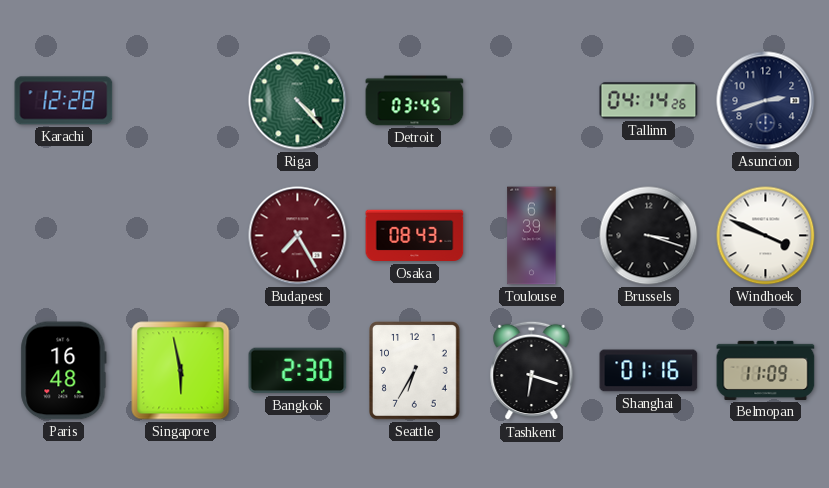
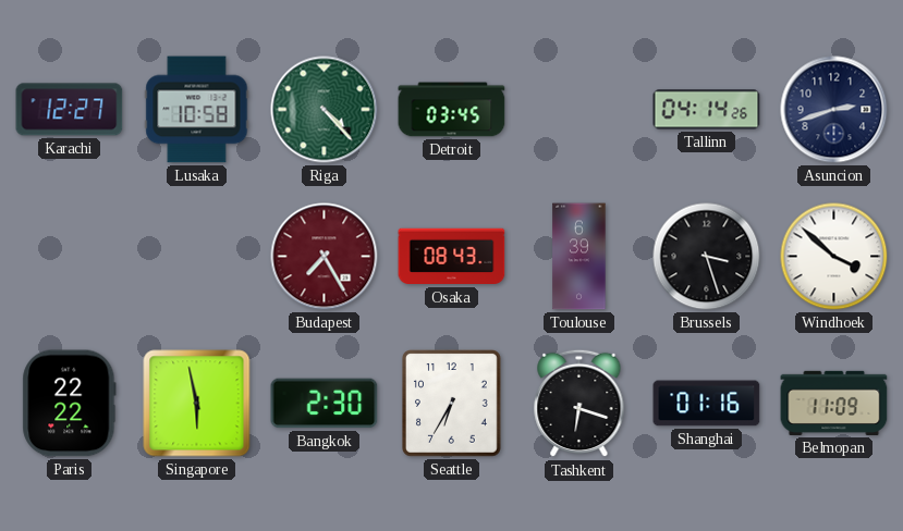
Karachi: 12:28 -> 12:27
Lusaka: none -> 10:58
Brussels: 3:18 -> 3:27
Windhoek: 3:49 -> 3:52
Paris: 16:48 -> 22:22
